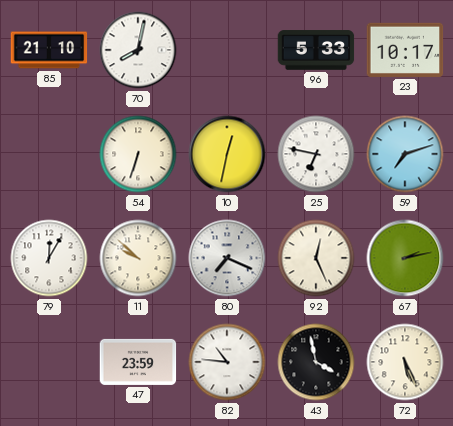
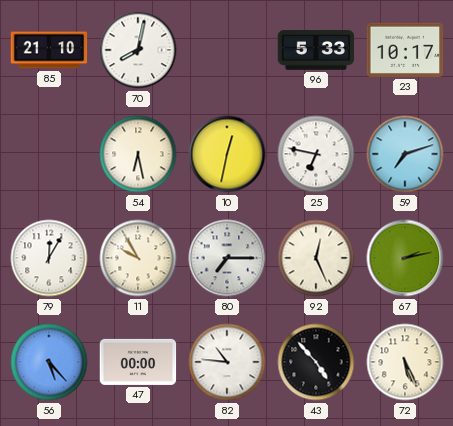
54: 6:33 -> 6:28
11: 9:52 -> 9:55
80: 7:19 -> 7:15
56: none -> 5:23
47: 23:59 -> 00:00
43: 3:58 -> 4:53
